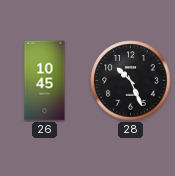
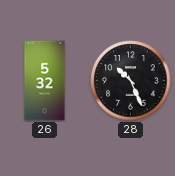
26: 10:45 -> 5:32
